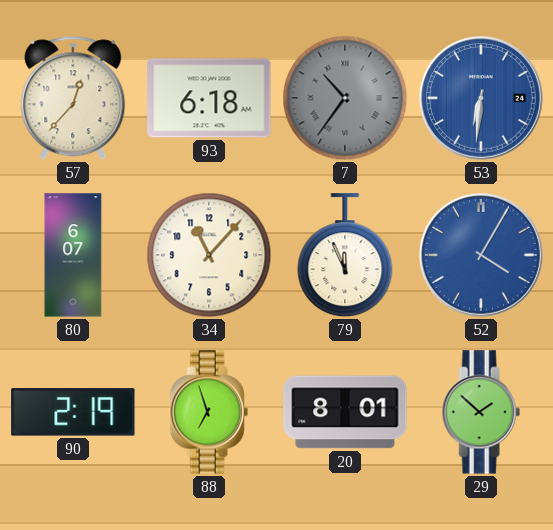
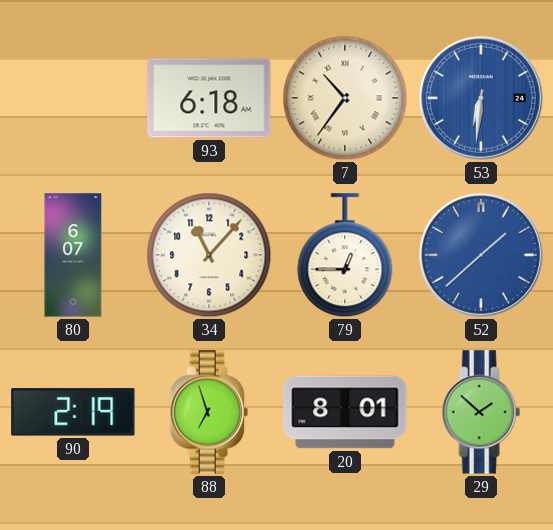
57: 12:37 -> none
7 dial: grey -> cream
79: 11:56 -> 12:45
52: 4:05 -> 1:38
